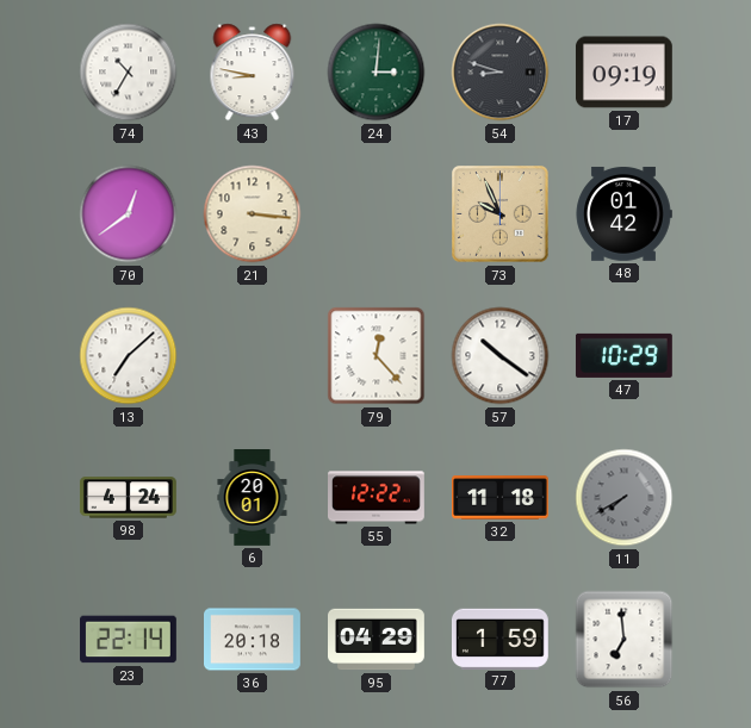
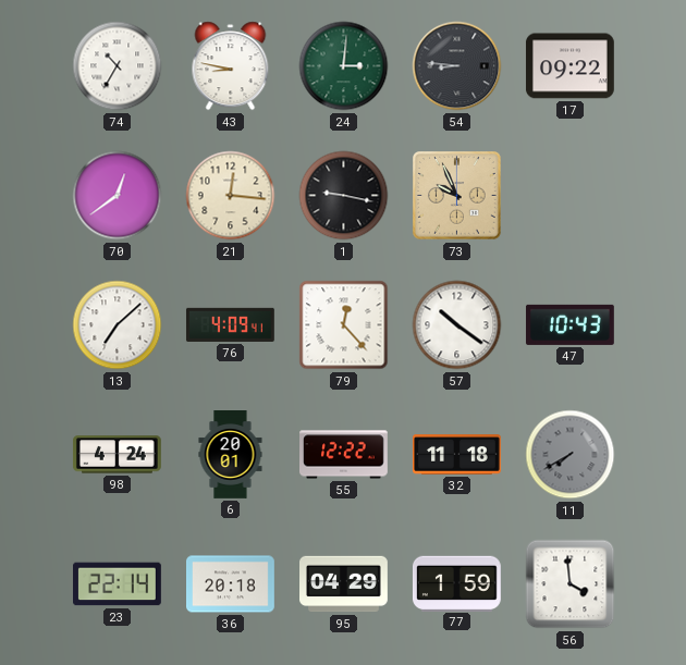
54: 8:48 -> 8:46
17: 09:19 -> 09:22
21: 3:16 -> 12:16
1: none -> 9:17
48: 01:42 -> none
76: none -> 4:09
47: 10:29 -> 10:43
56: 6:59 -> 3:59
